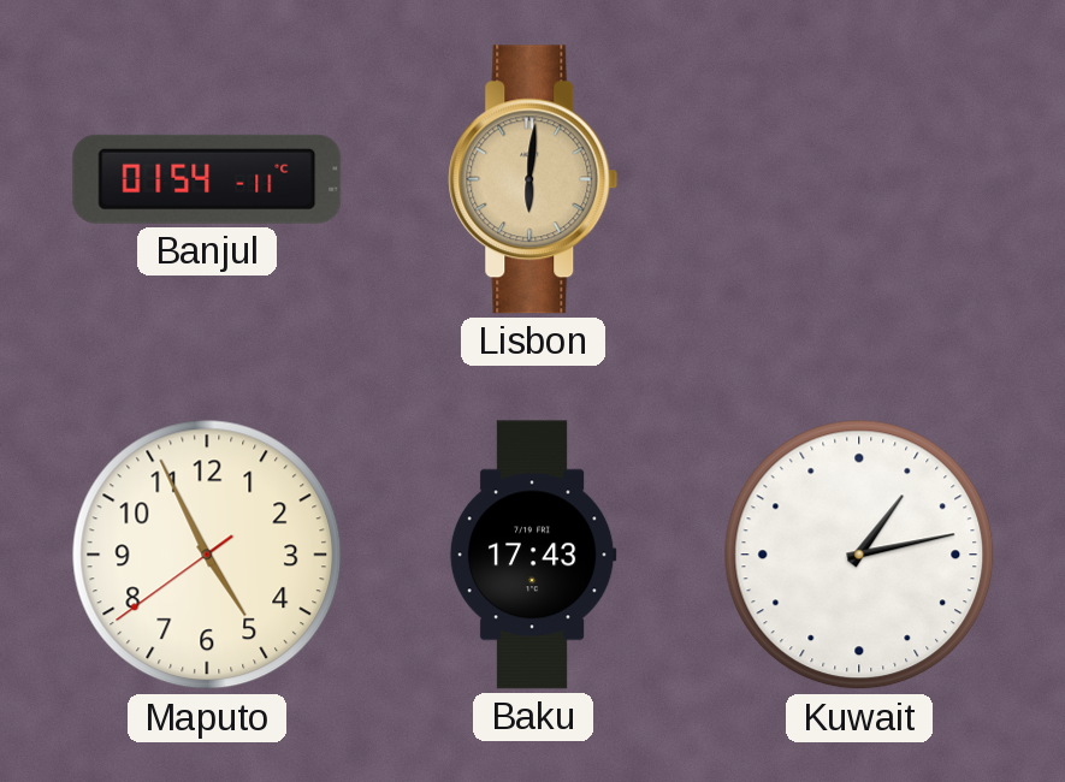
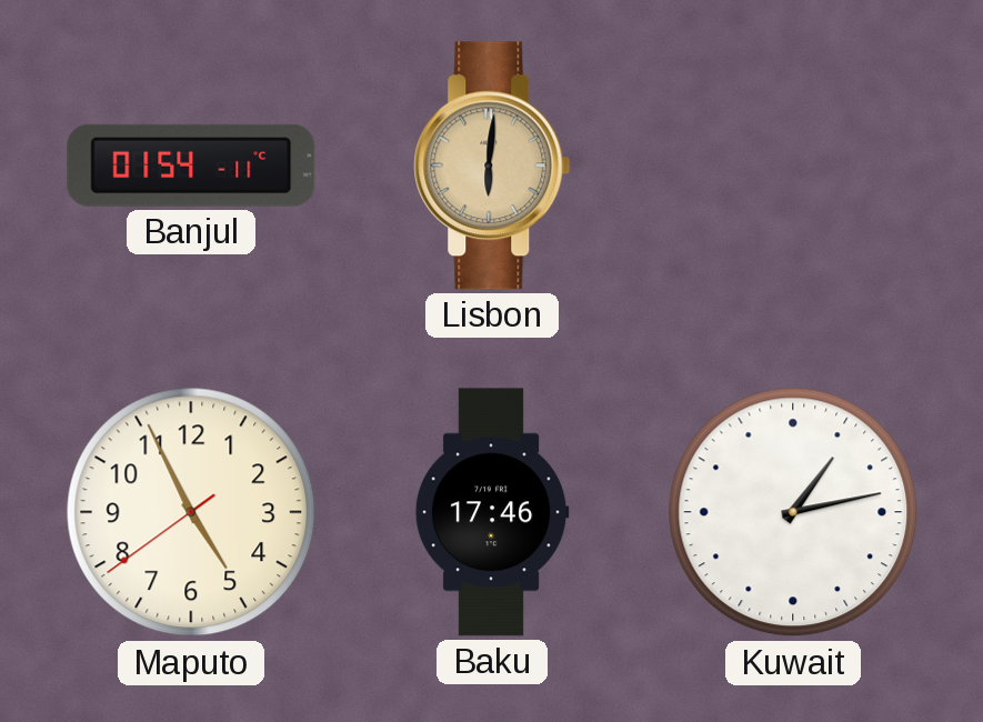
Baku: 17:43 -> 17:46
